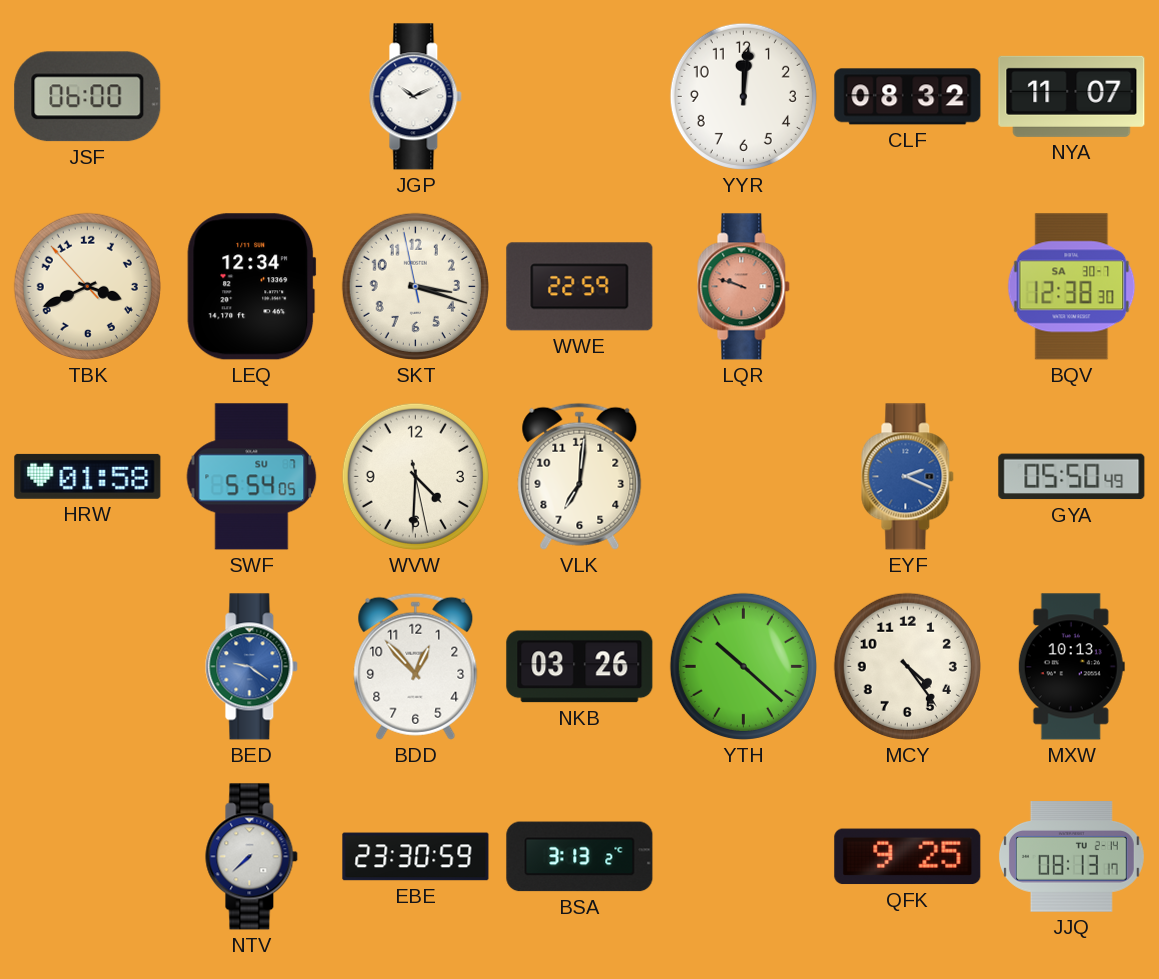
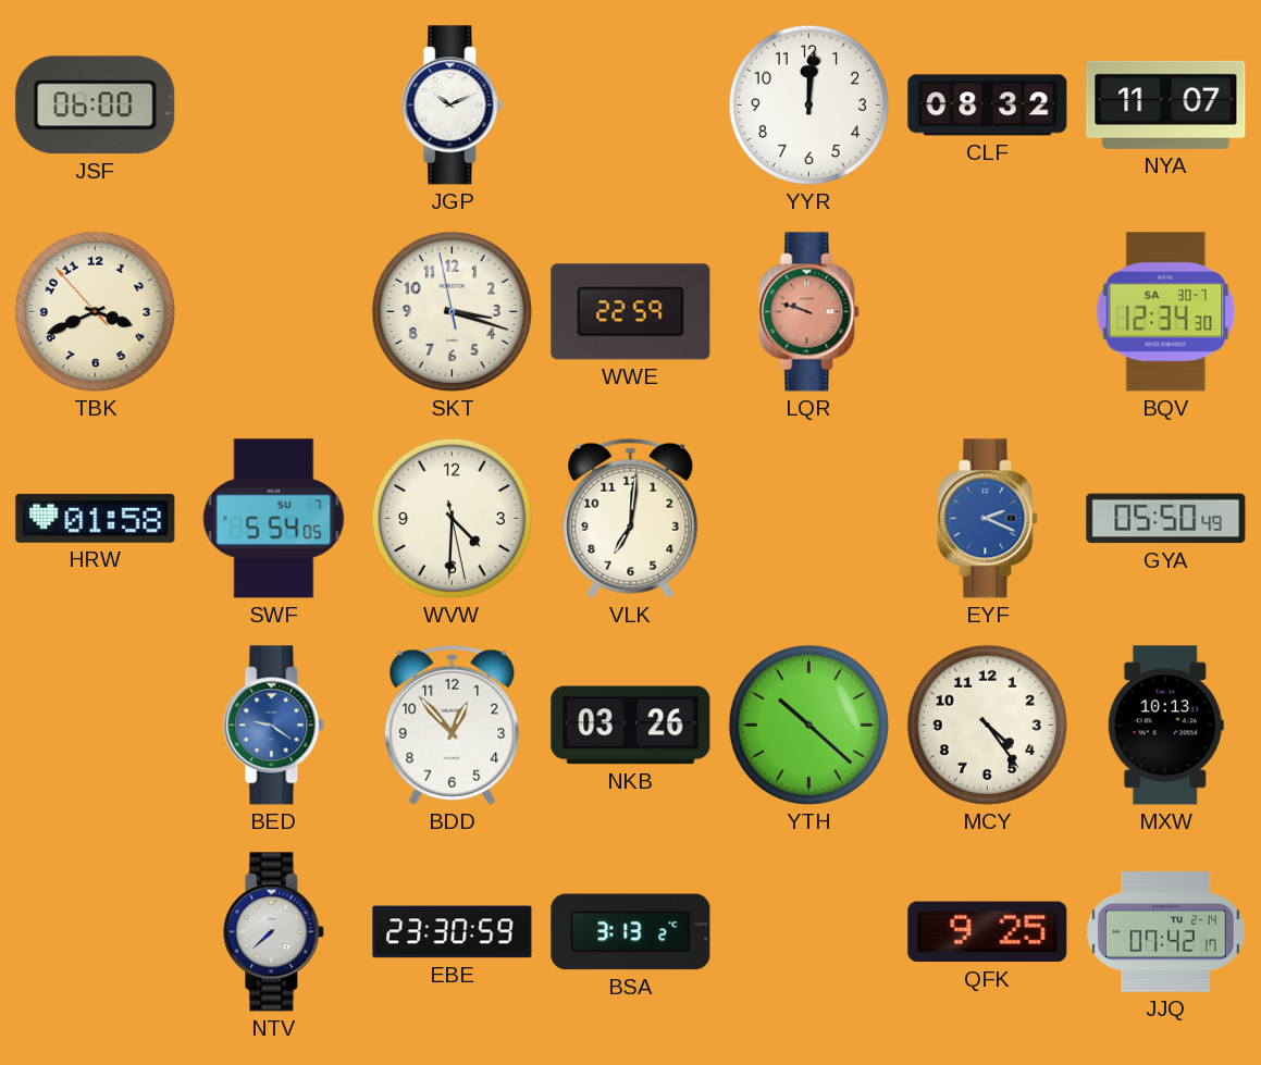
LEQ: 12:34 -> none
BQV: 12:38 -> 12:34
JJQ: 08:13 -> 07:42
